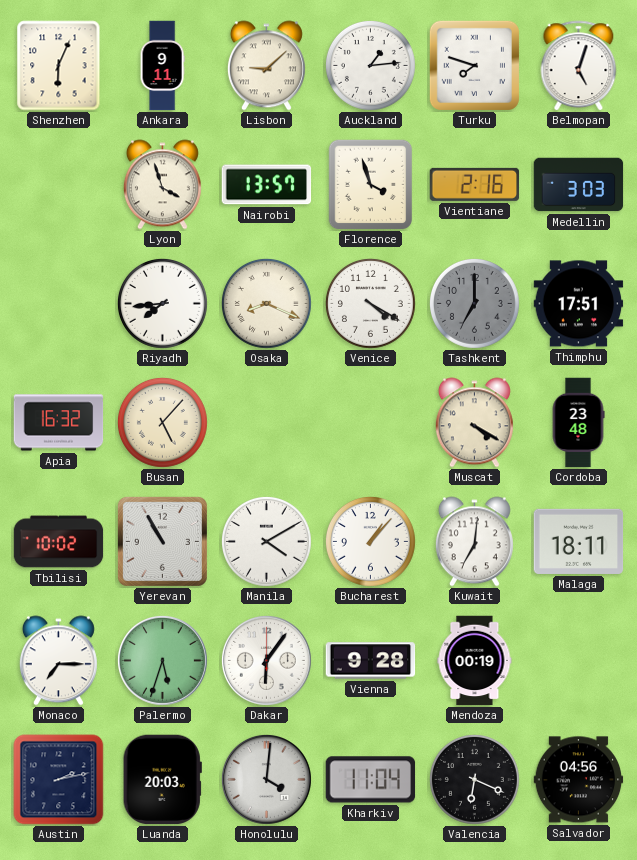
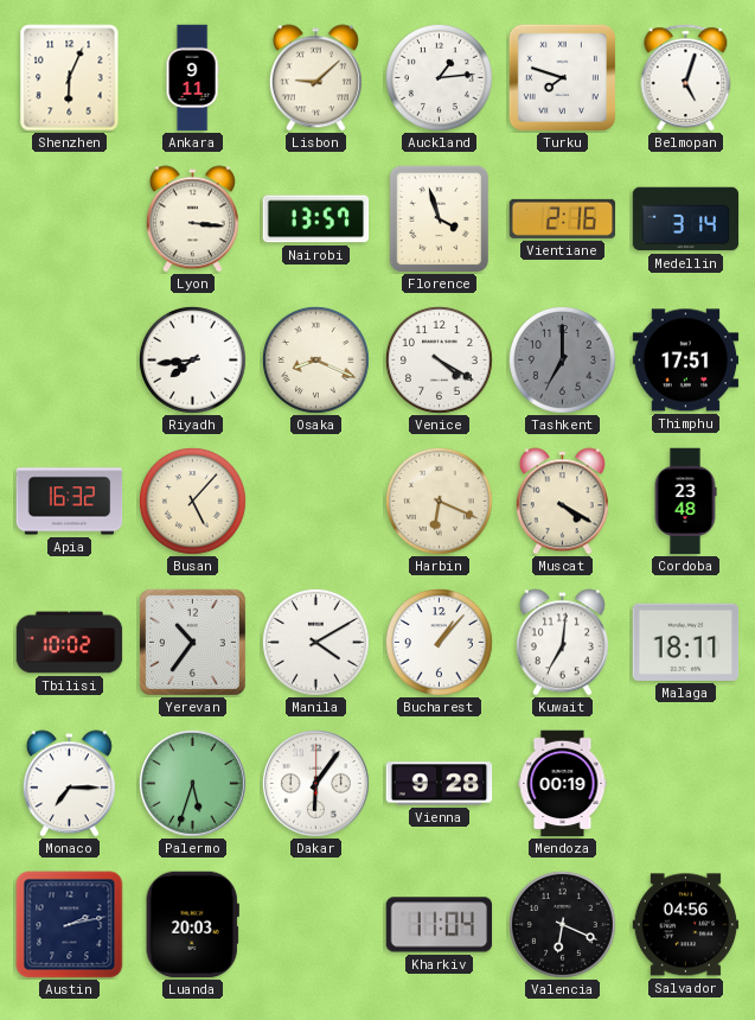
Lyon: 3:57 -> 3:16
Medellin: 3:03 -> 3:14
Harbin: none -> 6:19
Yerevan: 10:55 -> 10:36
Honolulu: 4:01 -> none
